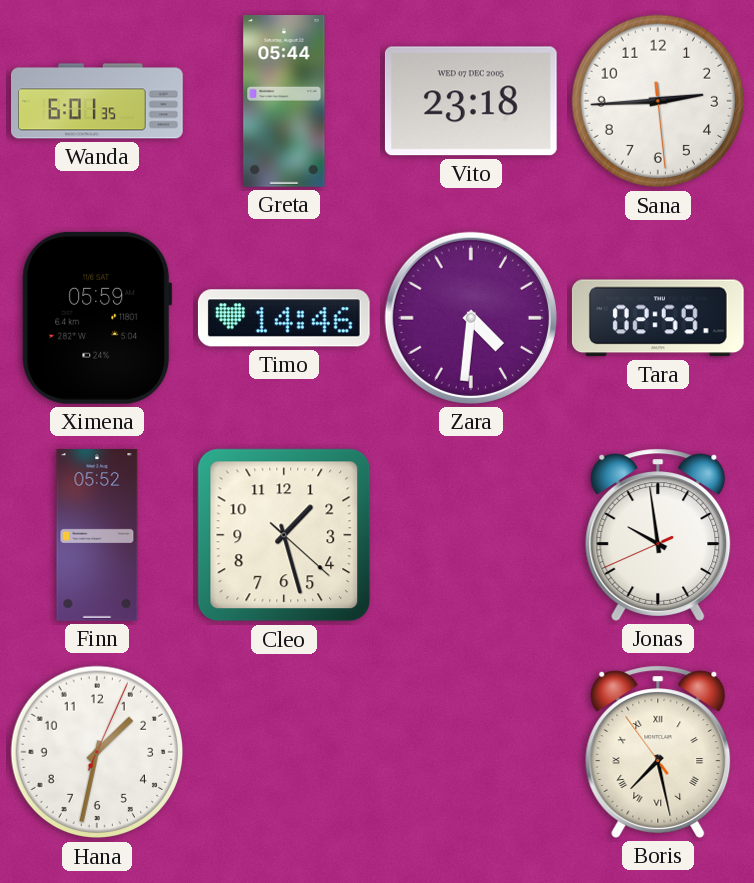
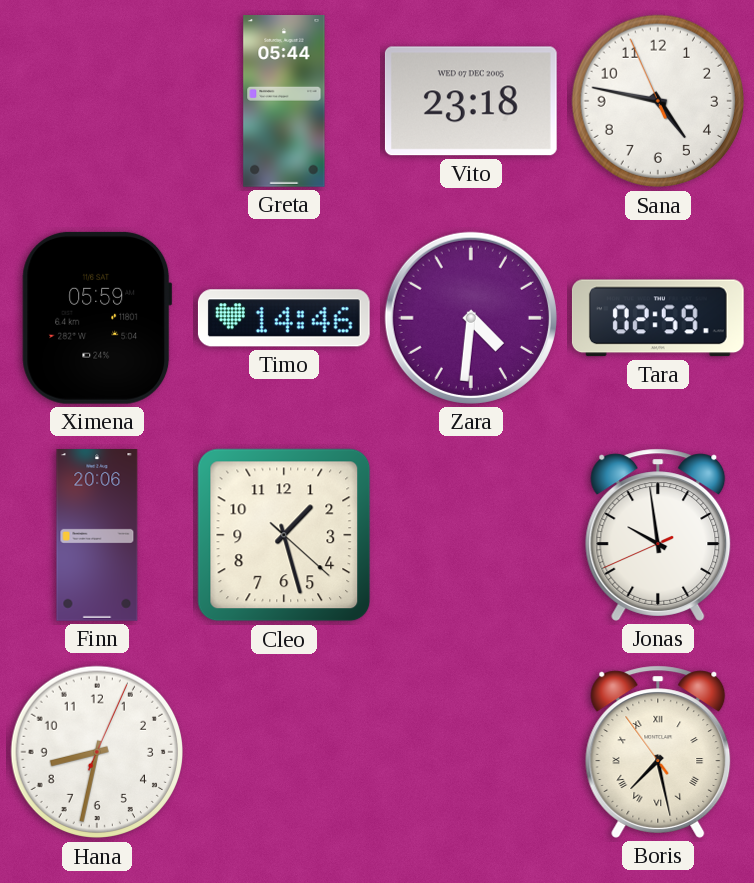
Wanda: 6:01 -> none
Sana: 2:44 -> 4:46
Finn: 05:52 -> 20:06
Hana: 1:32 -> 8:32
